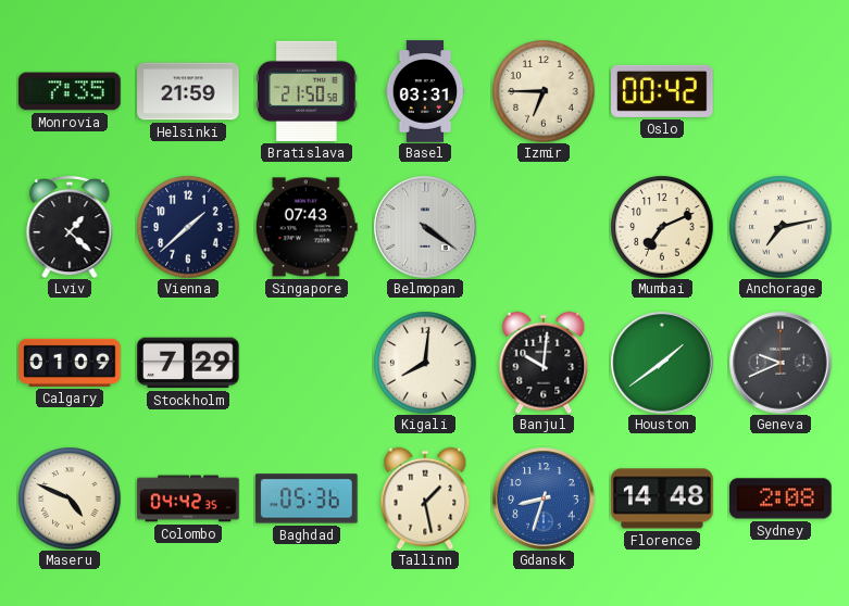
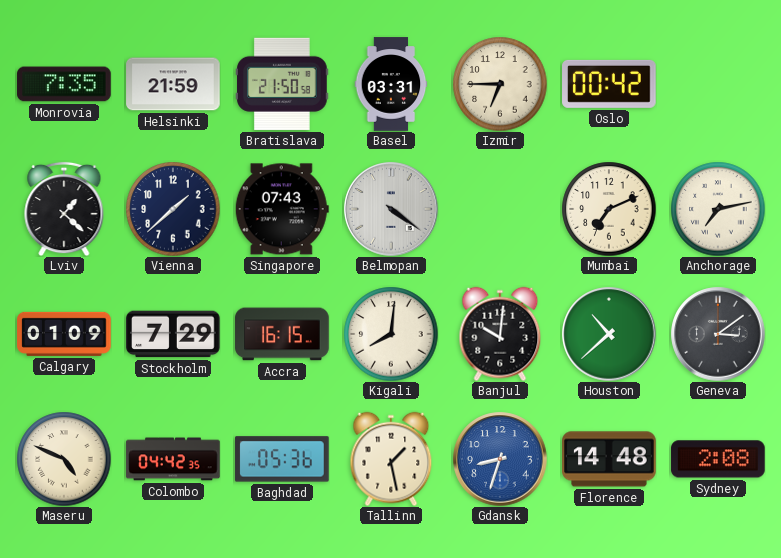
Accra: none -> 16:15
Houston: 1:39 -> 10:38
Geneva: 9:41 -> 3:09
